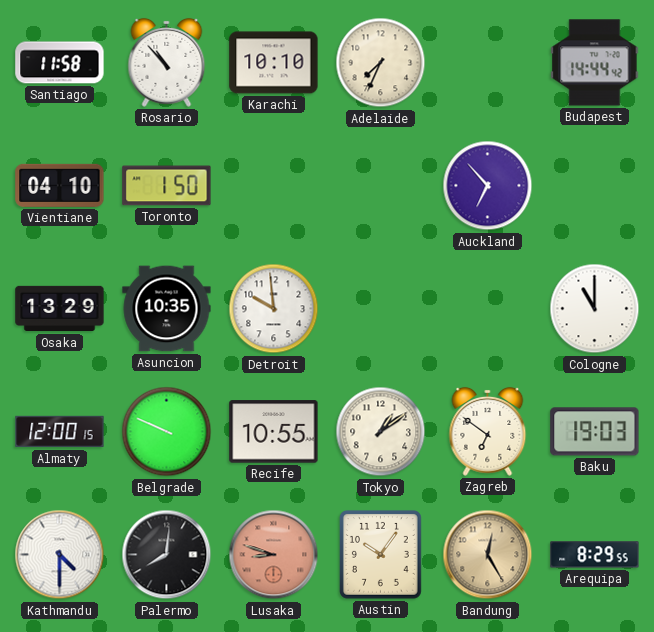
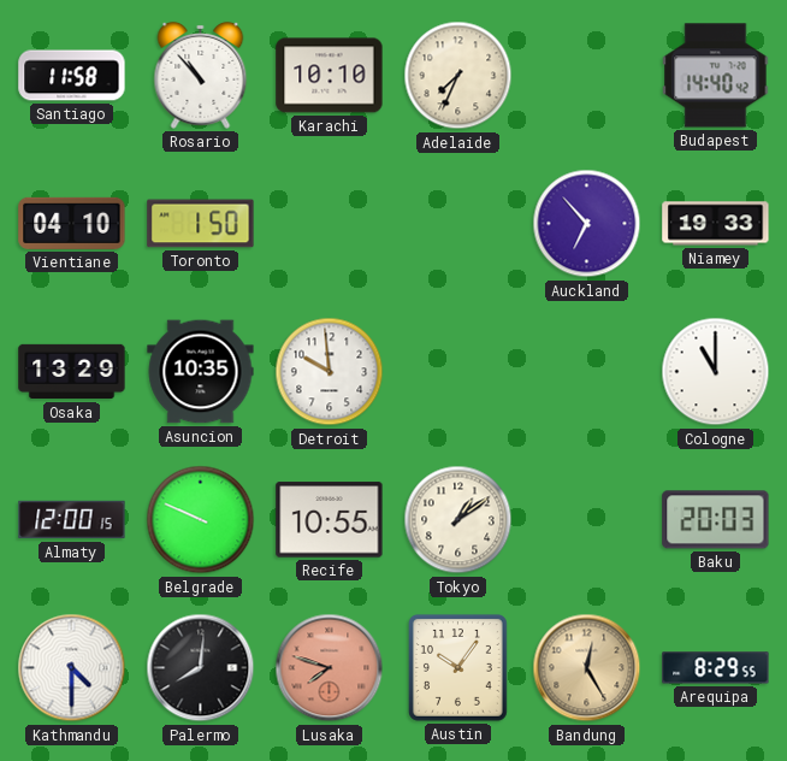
Budapest: 14:44 -> 14:40
Niamey: none -> 19:33
Zagreb: 6:51 -> none
Baku: 19:03 -> 20:03
Lusaka: 8:48 -> 7:48
